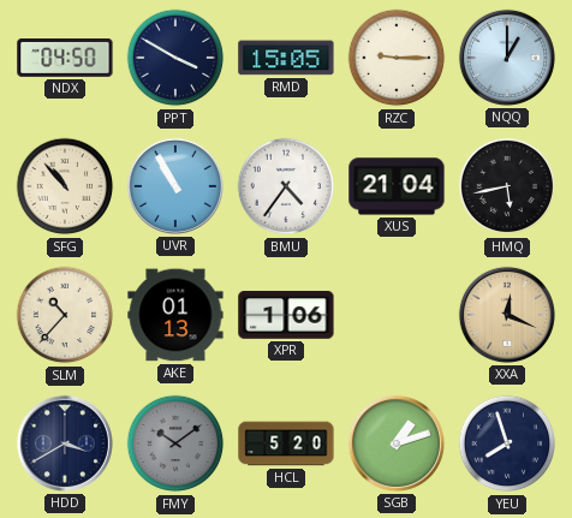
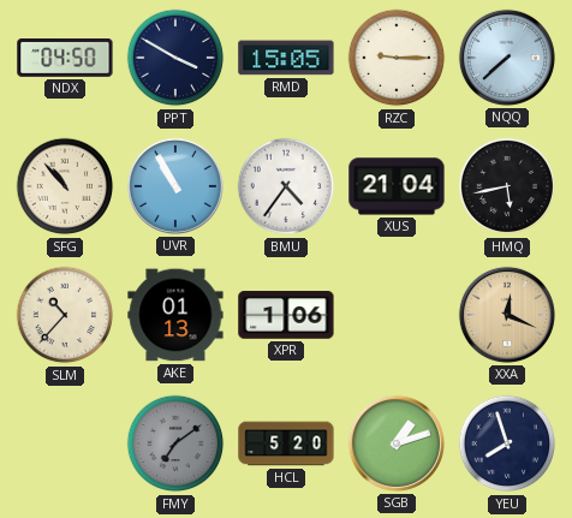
NQQ: 1:00 -> 7:38
HDD: 3:40 -> none
FMY: 10:09 -> 7:09
